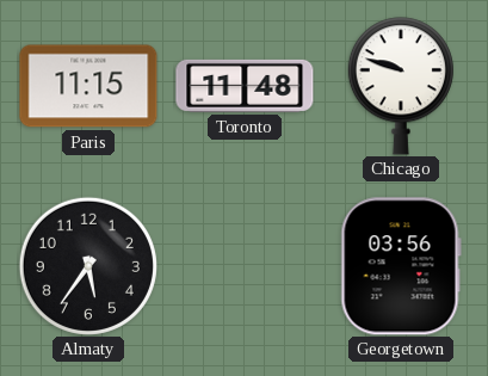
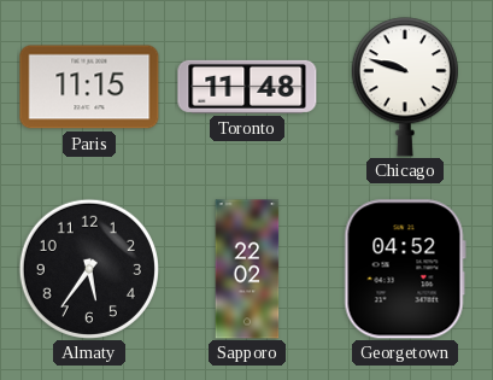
Sapporo: none -> 22:02
Georgetown: 03:56 -> 04:52
